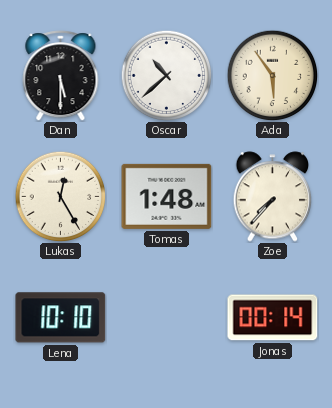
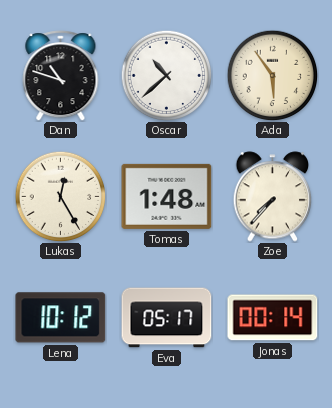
Dan: 5:30 -> 10:48
Lena: 10:10 -> 10:12
Eva: none -> 05:17
